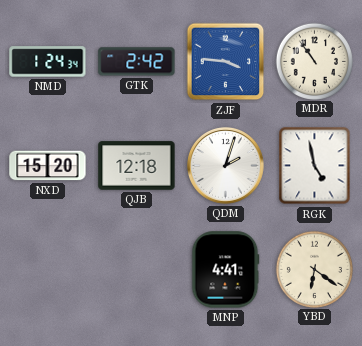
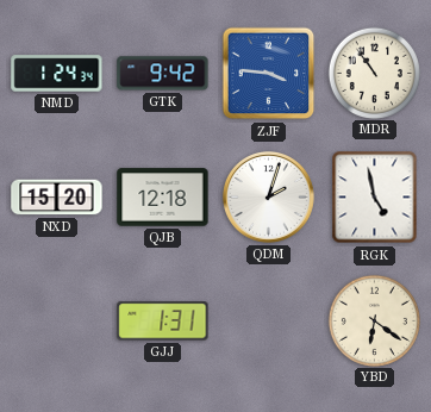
GTK: 2:42 -> 9:42
GJJ: none -> 1:31
MNP: 4:41 -> none
